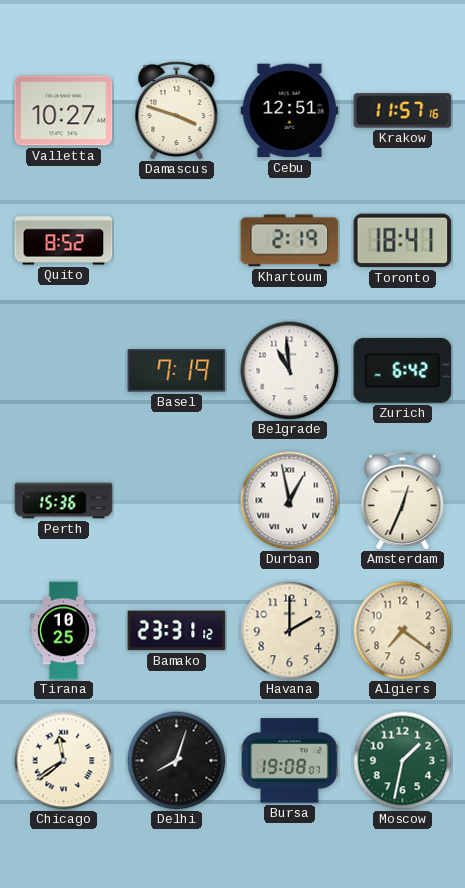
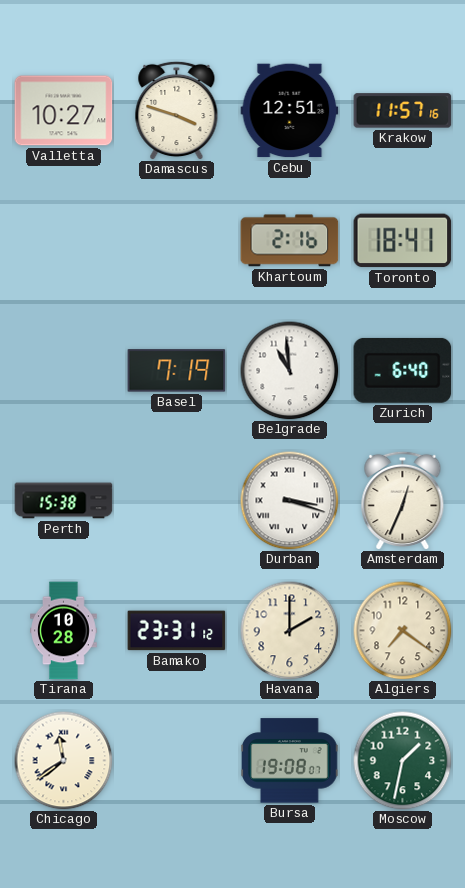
Quito: 8:52 -> none
Khartoum: 2:19 -> 2:16
Zurich: 6:42 -> 6:40
Perth: 15:36 -> 15:38
Durban: 12:58 -> 3:18
Tirana: 10:25 -> 10:28
Delhi: 8:03 -> none
